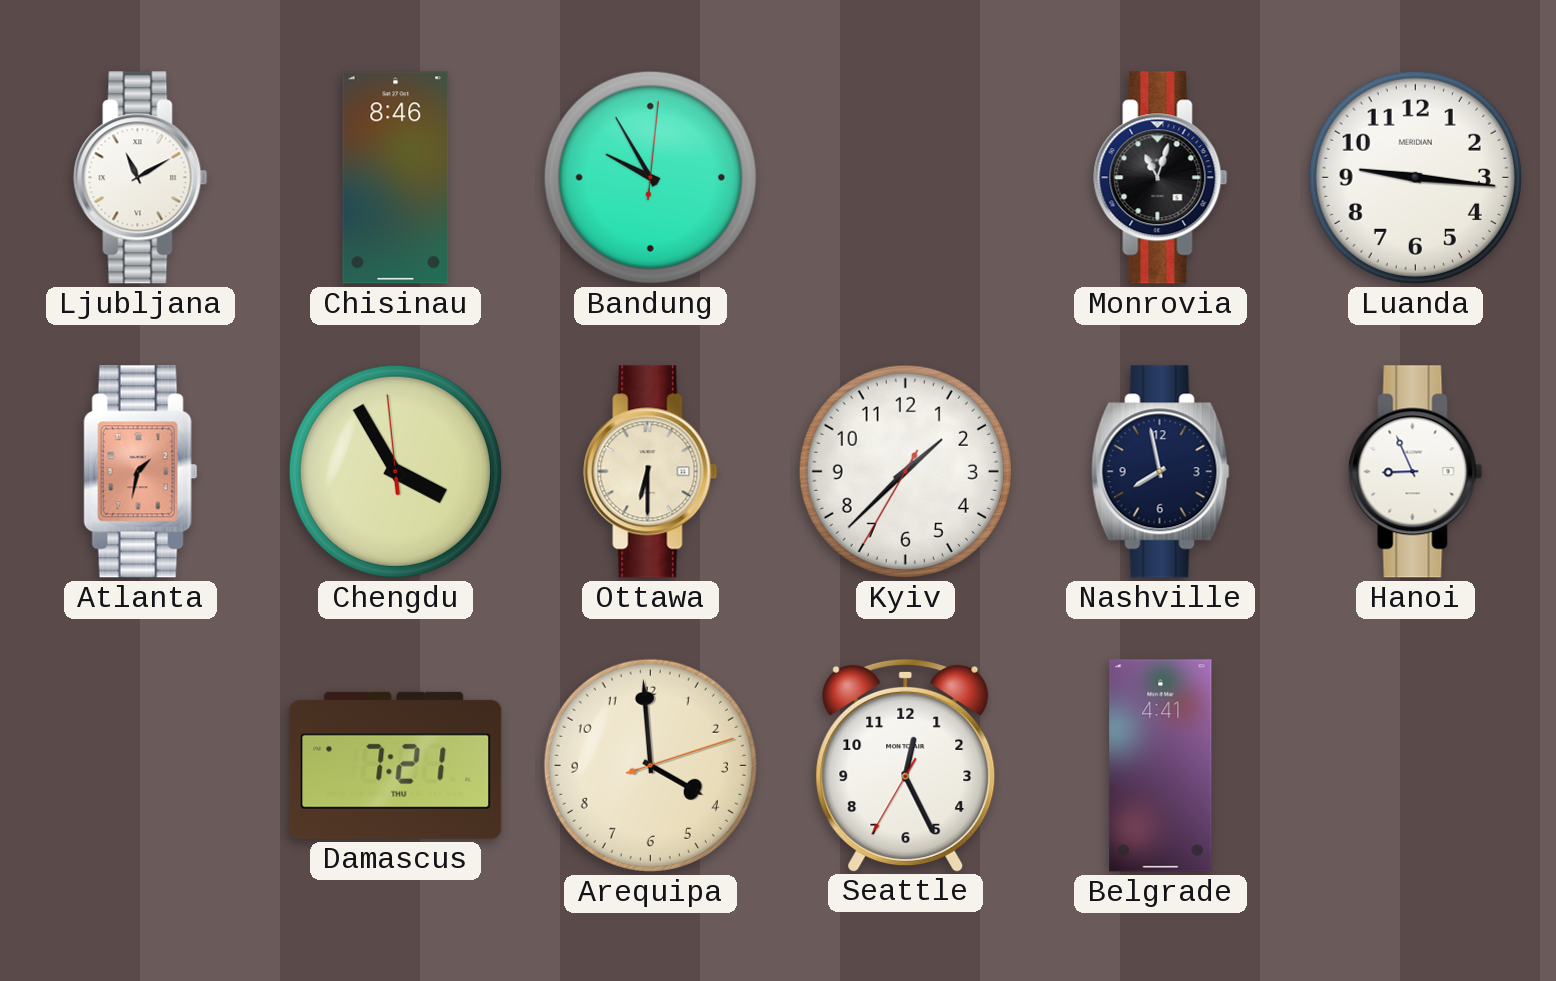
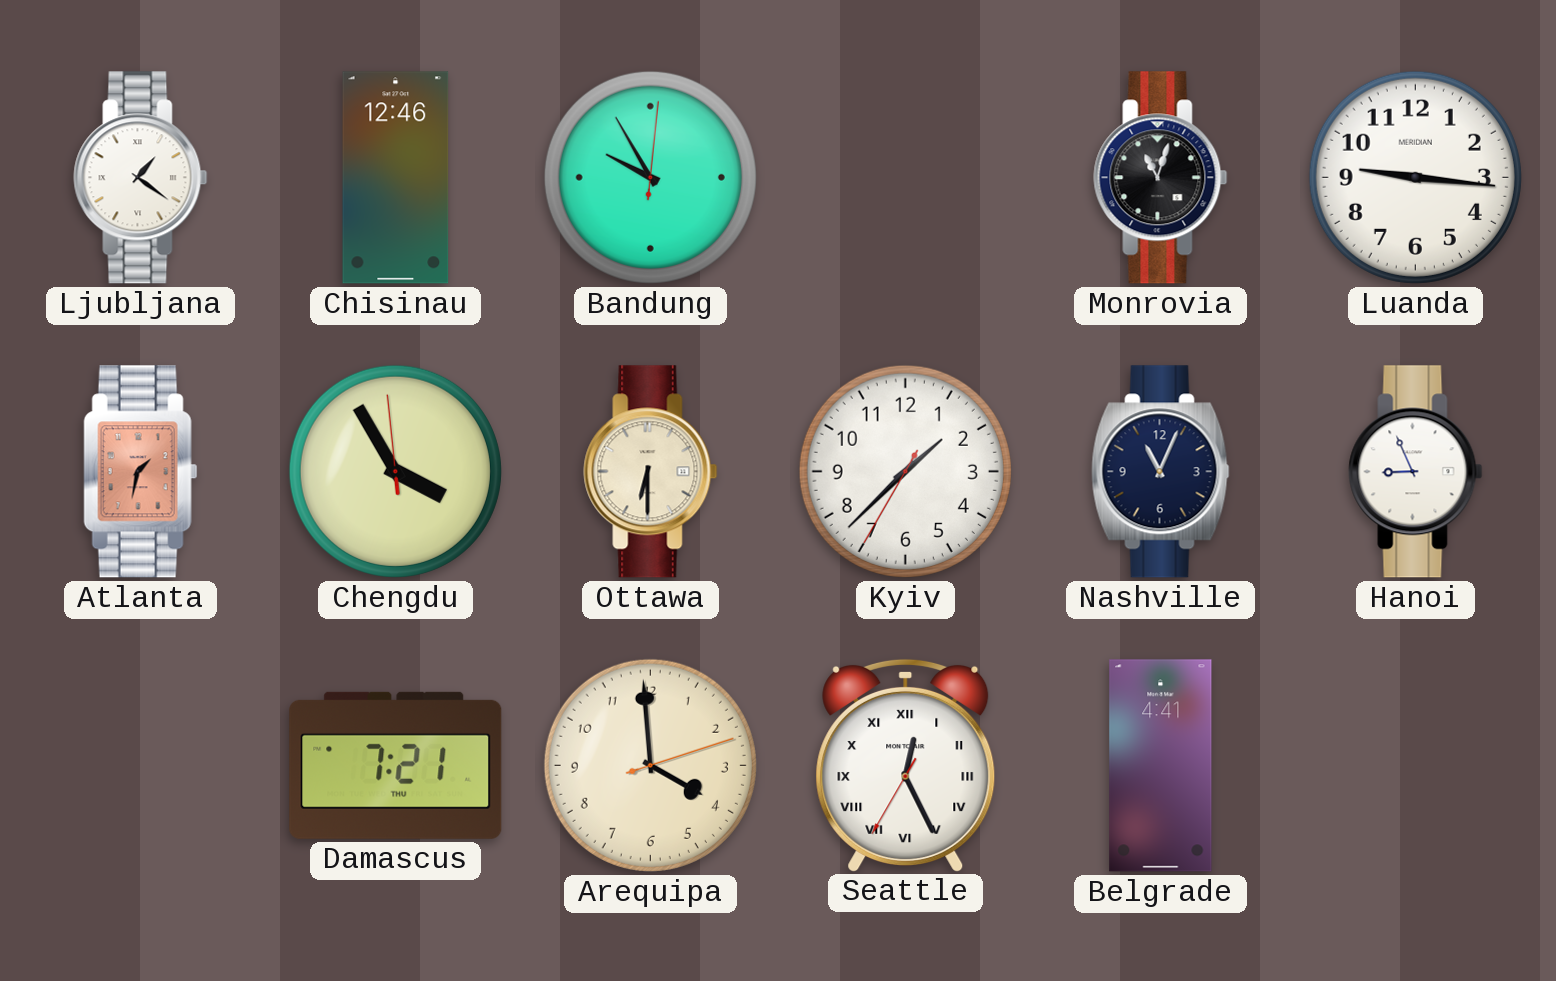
Ljubljana: 11:10 -> 1:21
Chisinau: 8:46 -> 12:46
Nashville: 7:58 -> 11:04
Seattle numerals: Arabic -> Roman
